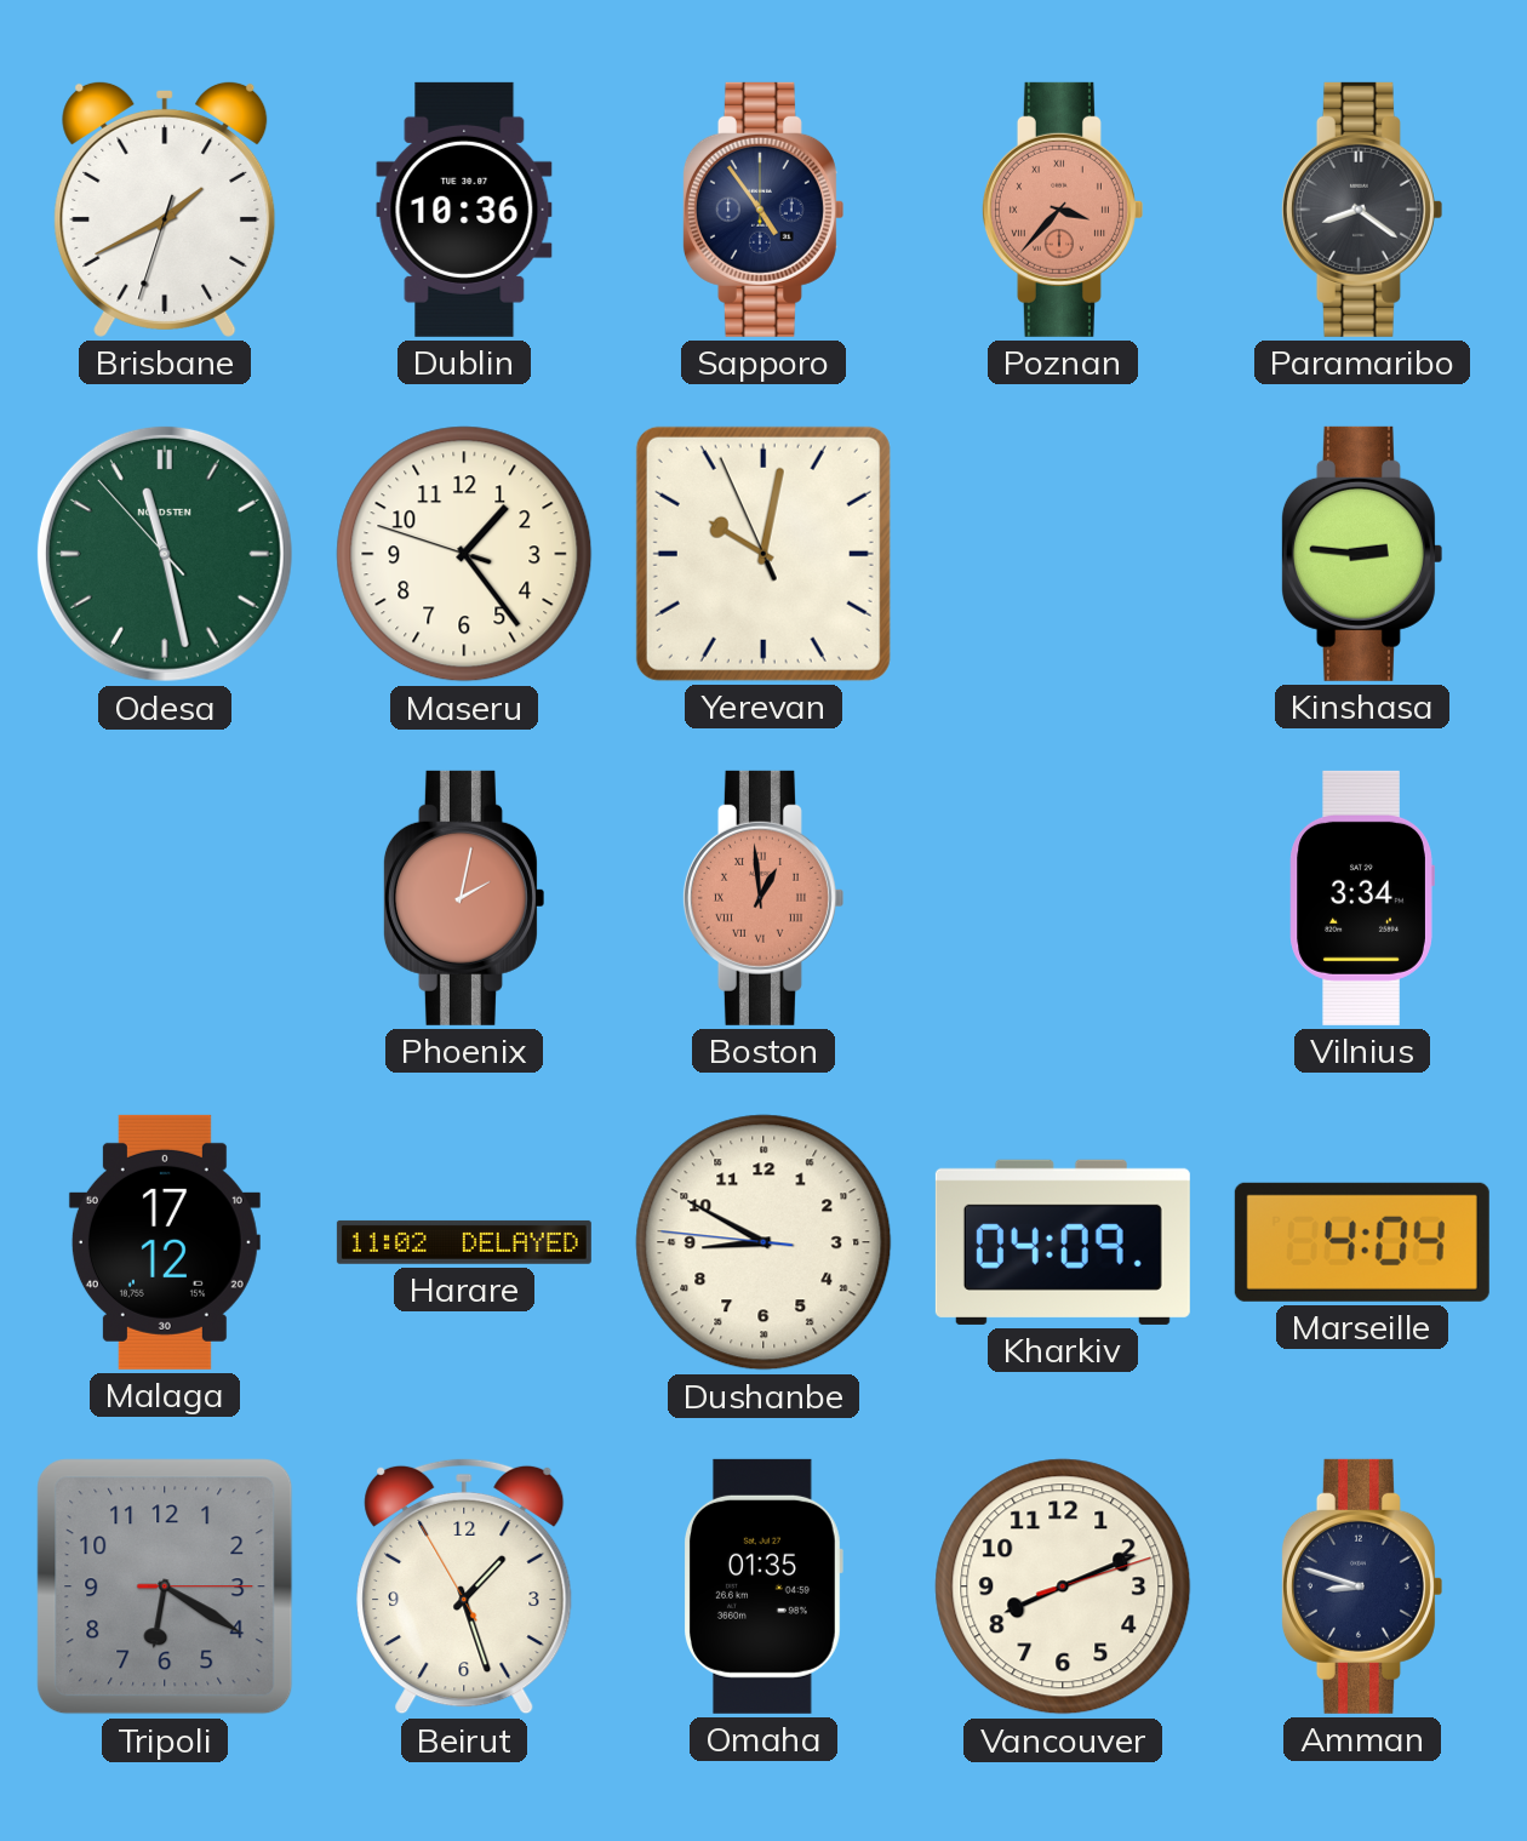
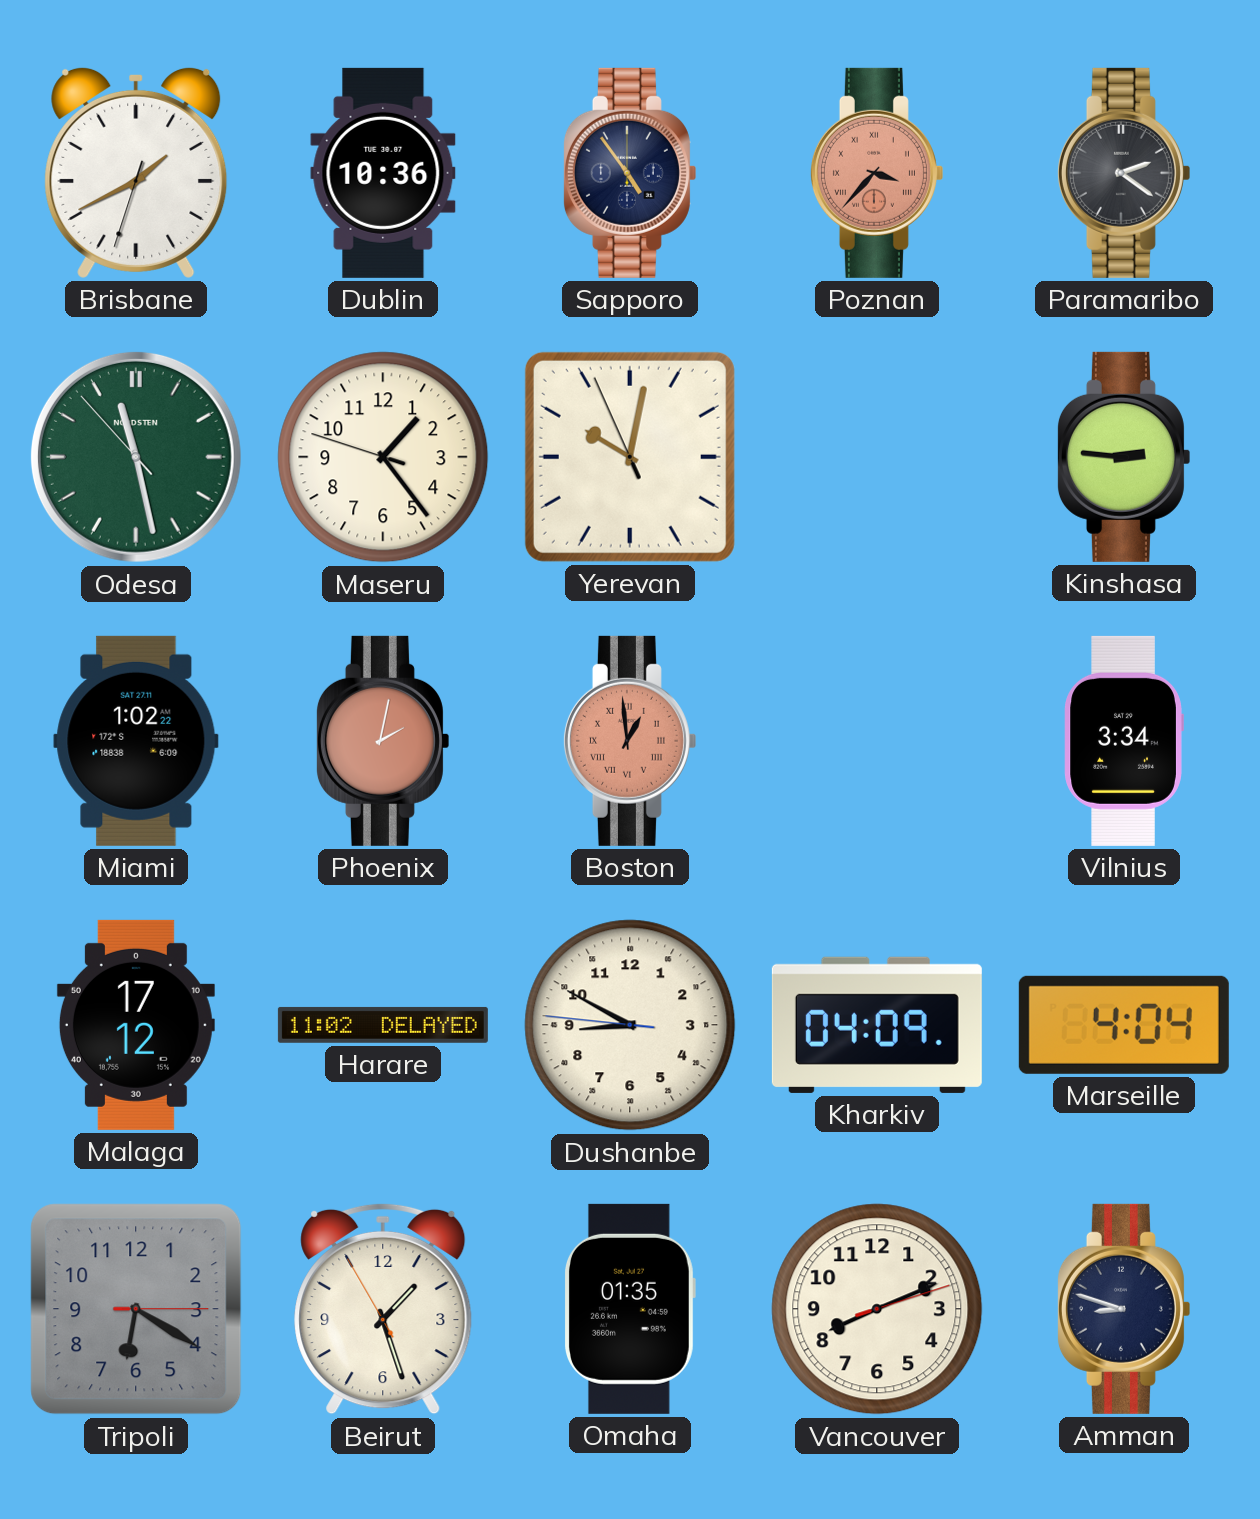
Paramaribo: 8:21 -> 2:21
Miami: none -> 1:02
